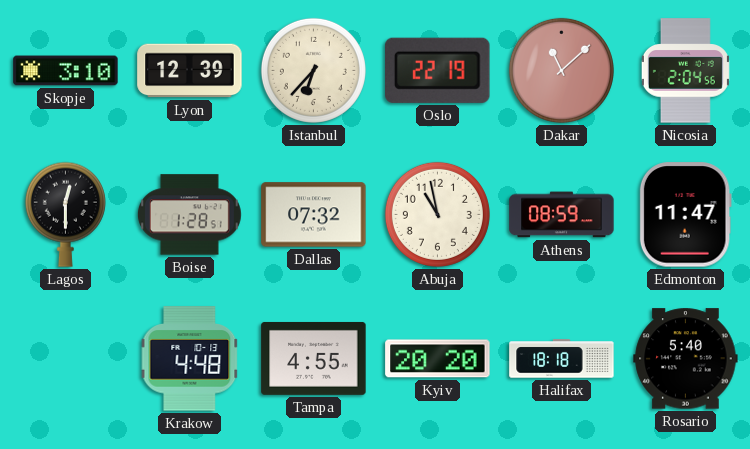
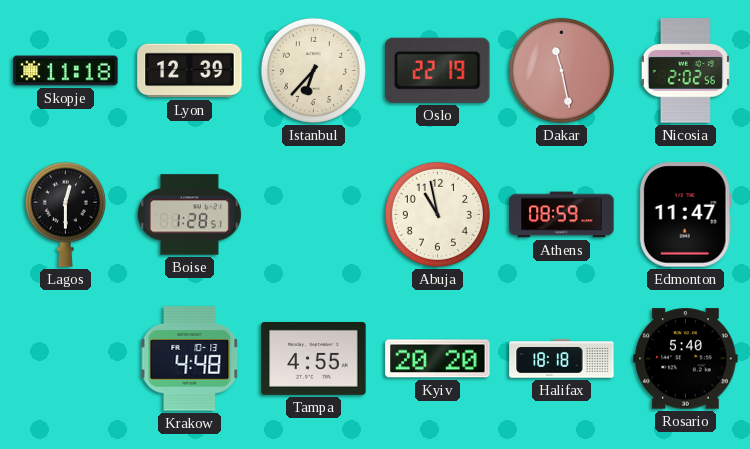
Skopje: 3:10 -> 11:18
Dakar: 11:08 -> 11:28
Nicosia: 2:04 -> 2:02
Dallas: 07:32 -> none
